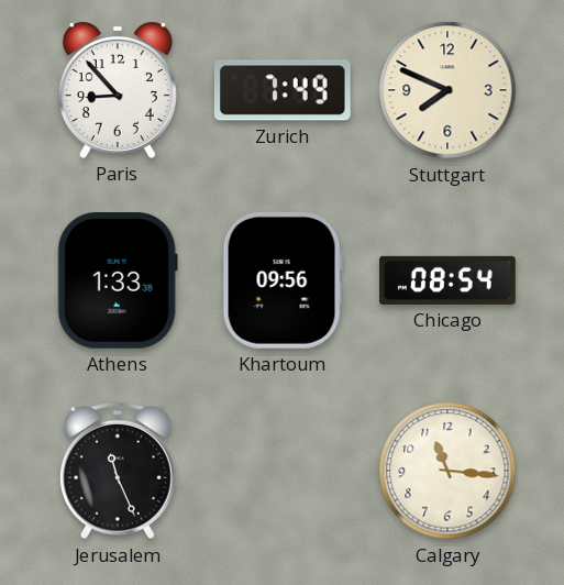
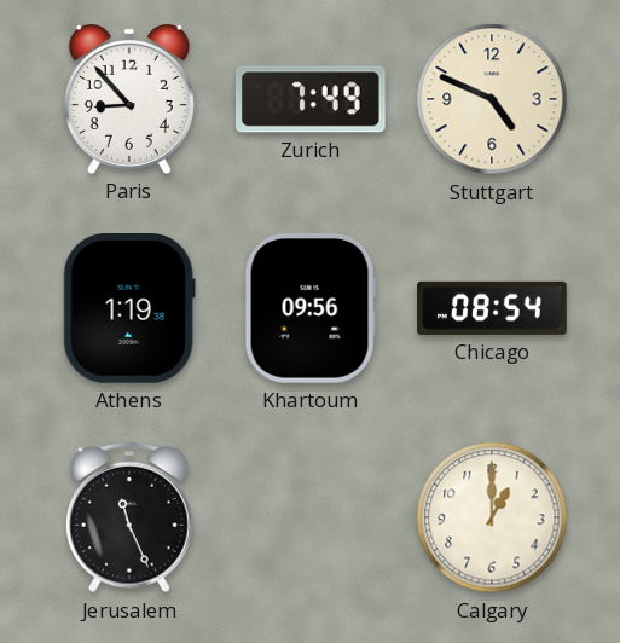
Stuttgart: 7:49 -> 4:49
Athens: 1:33 -> 1:19
Calgary: 11:16 -> 1:00
